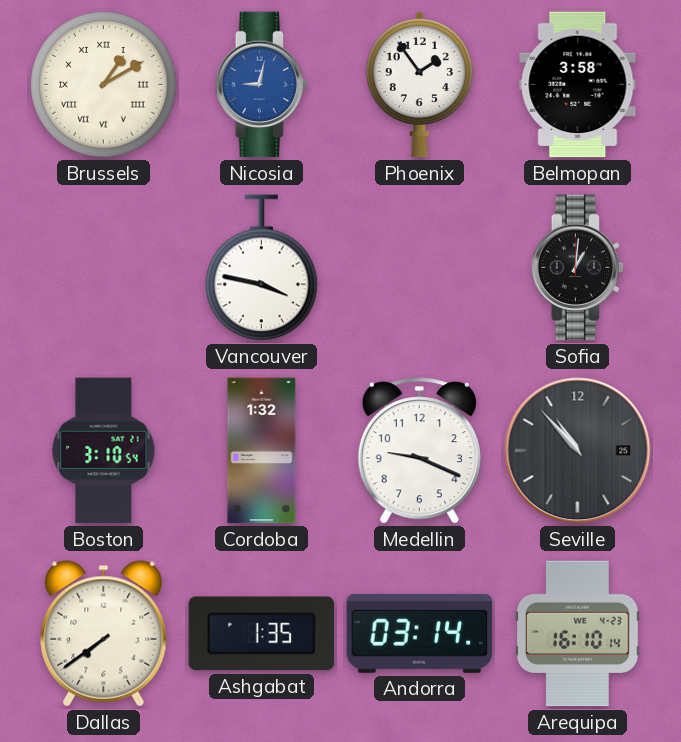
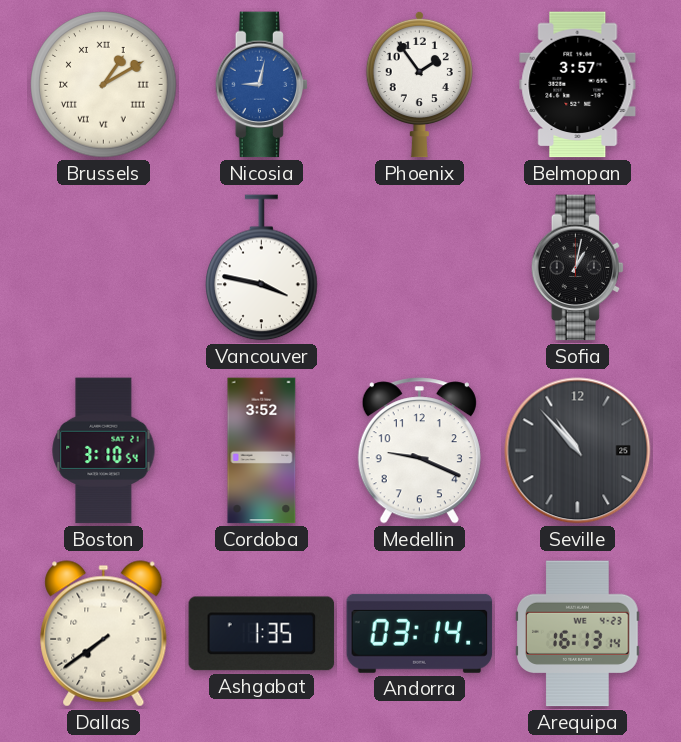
Belmopan: 3:58 -> 3:57
Sofia: 1:01 -> 1:02
Cordoba: 1:32 -> 3:52
Arequipa: 16:10 -> 16:13
